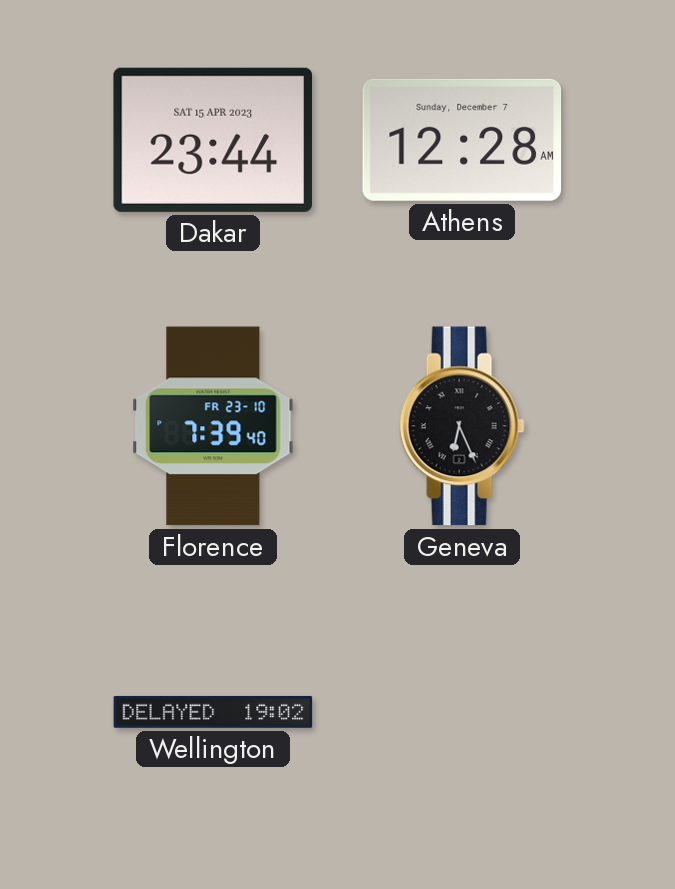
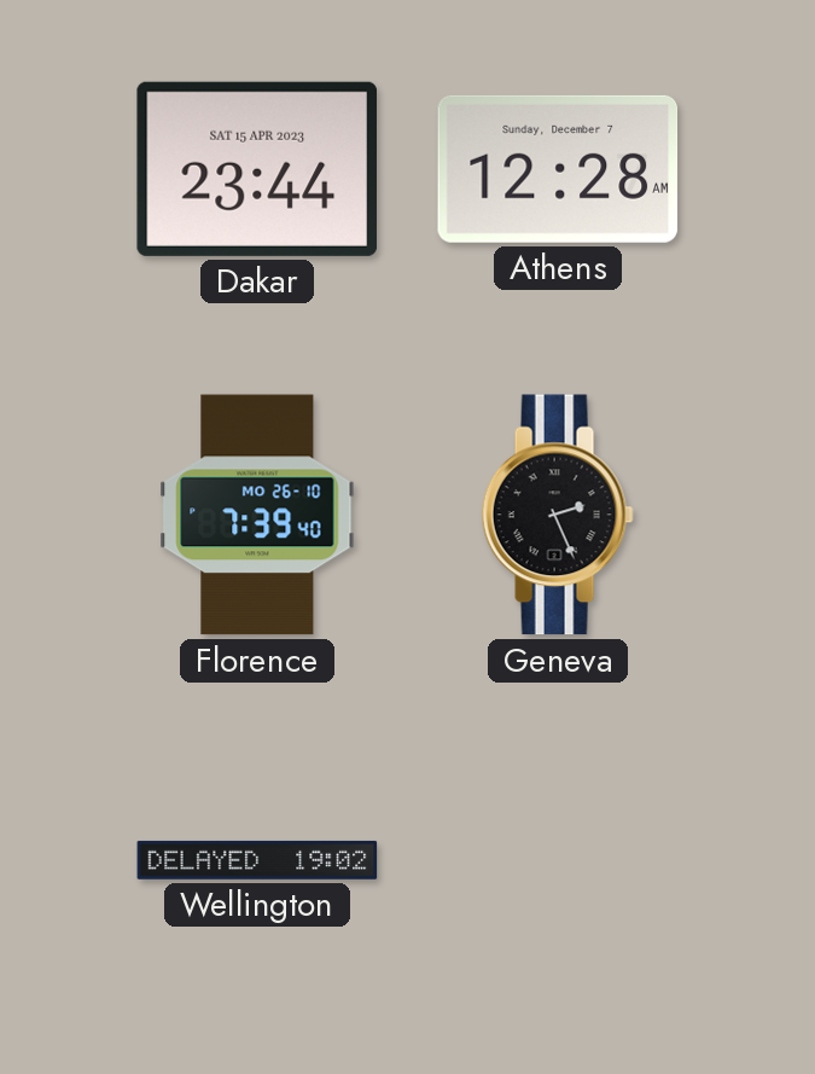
Florence date: FR 23-10 -> MO 26-10
Geneva: 6:26 -> 2:26
